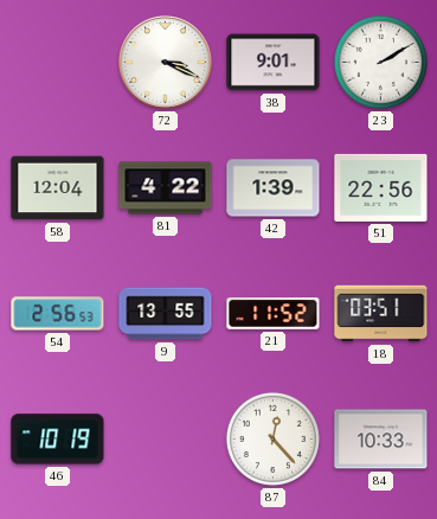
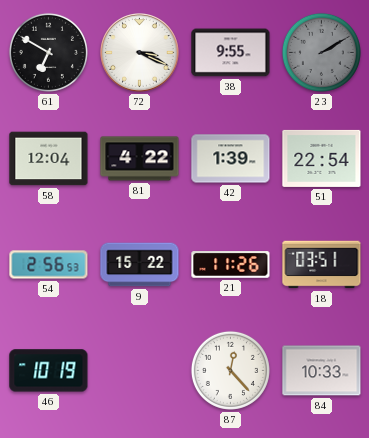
61: none -> 6:50
38: 9:01 -> 9:55
23 dial: white -> grey
51: 22:56 -> 22:54
9: 13:55 -> 15:22
21: 11:52 -> 11:26
